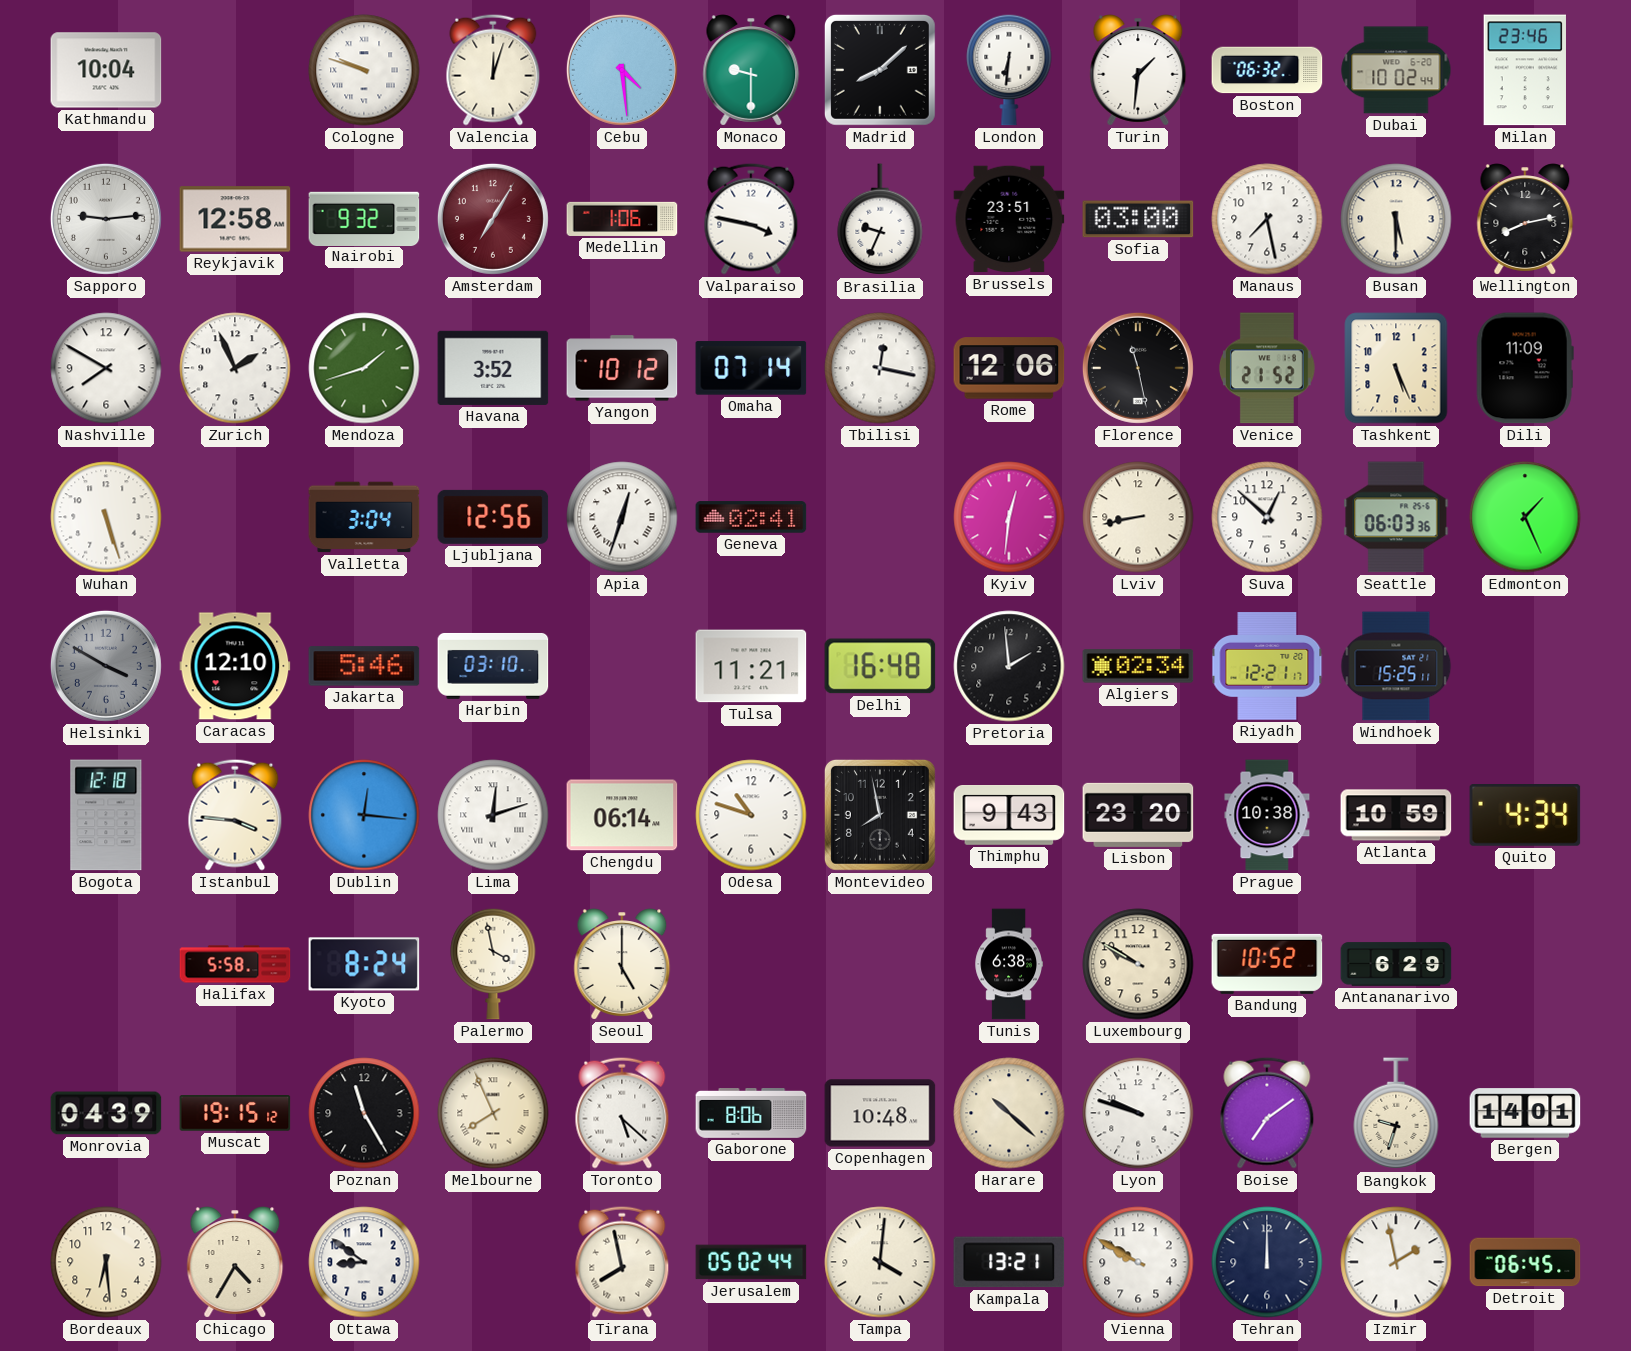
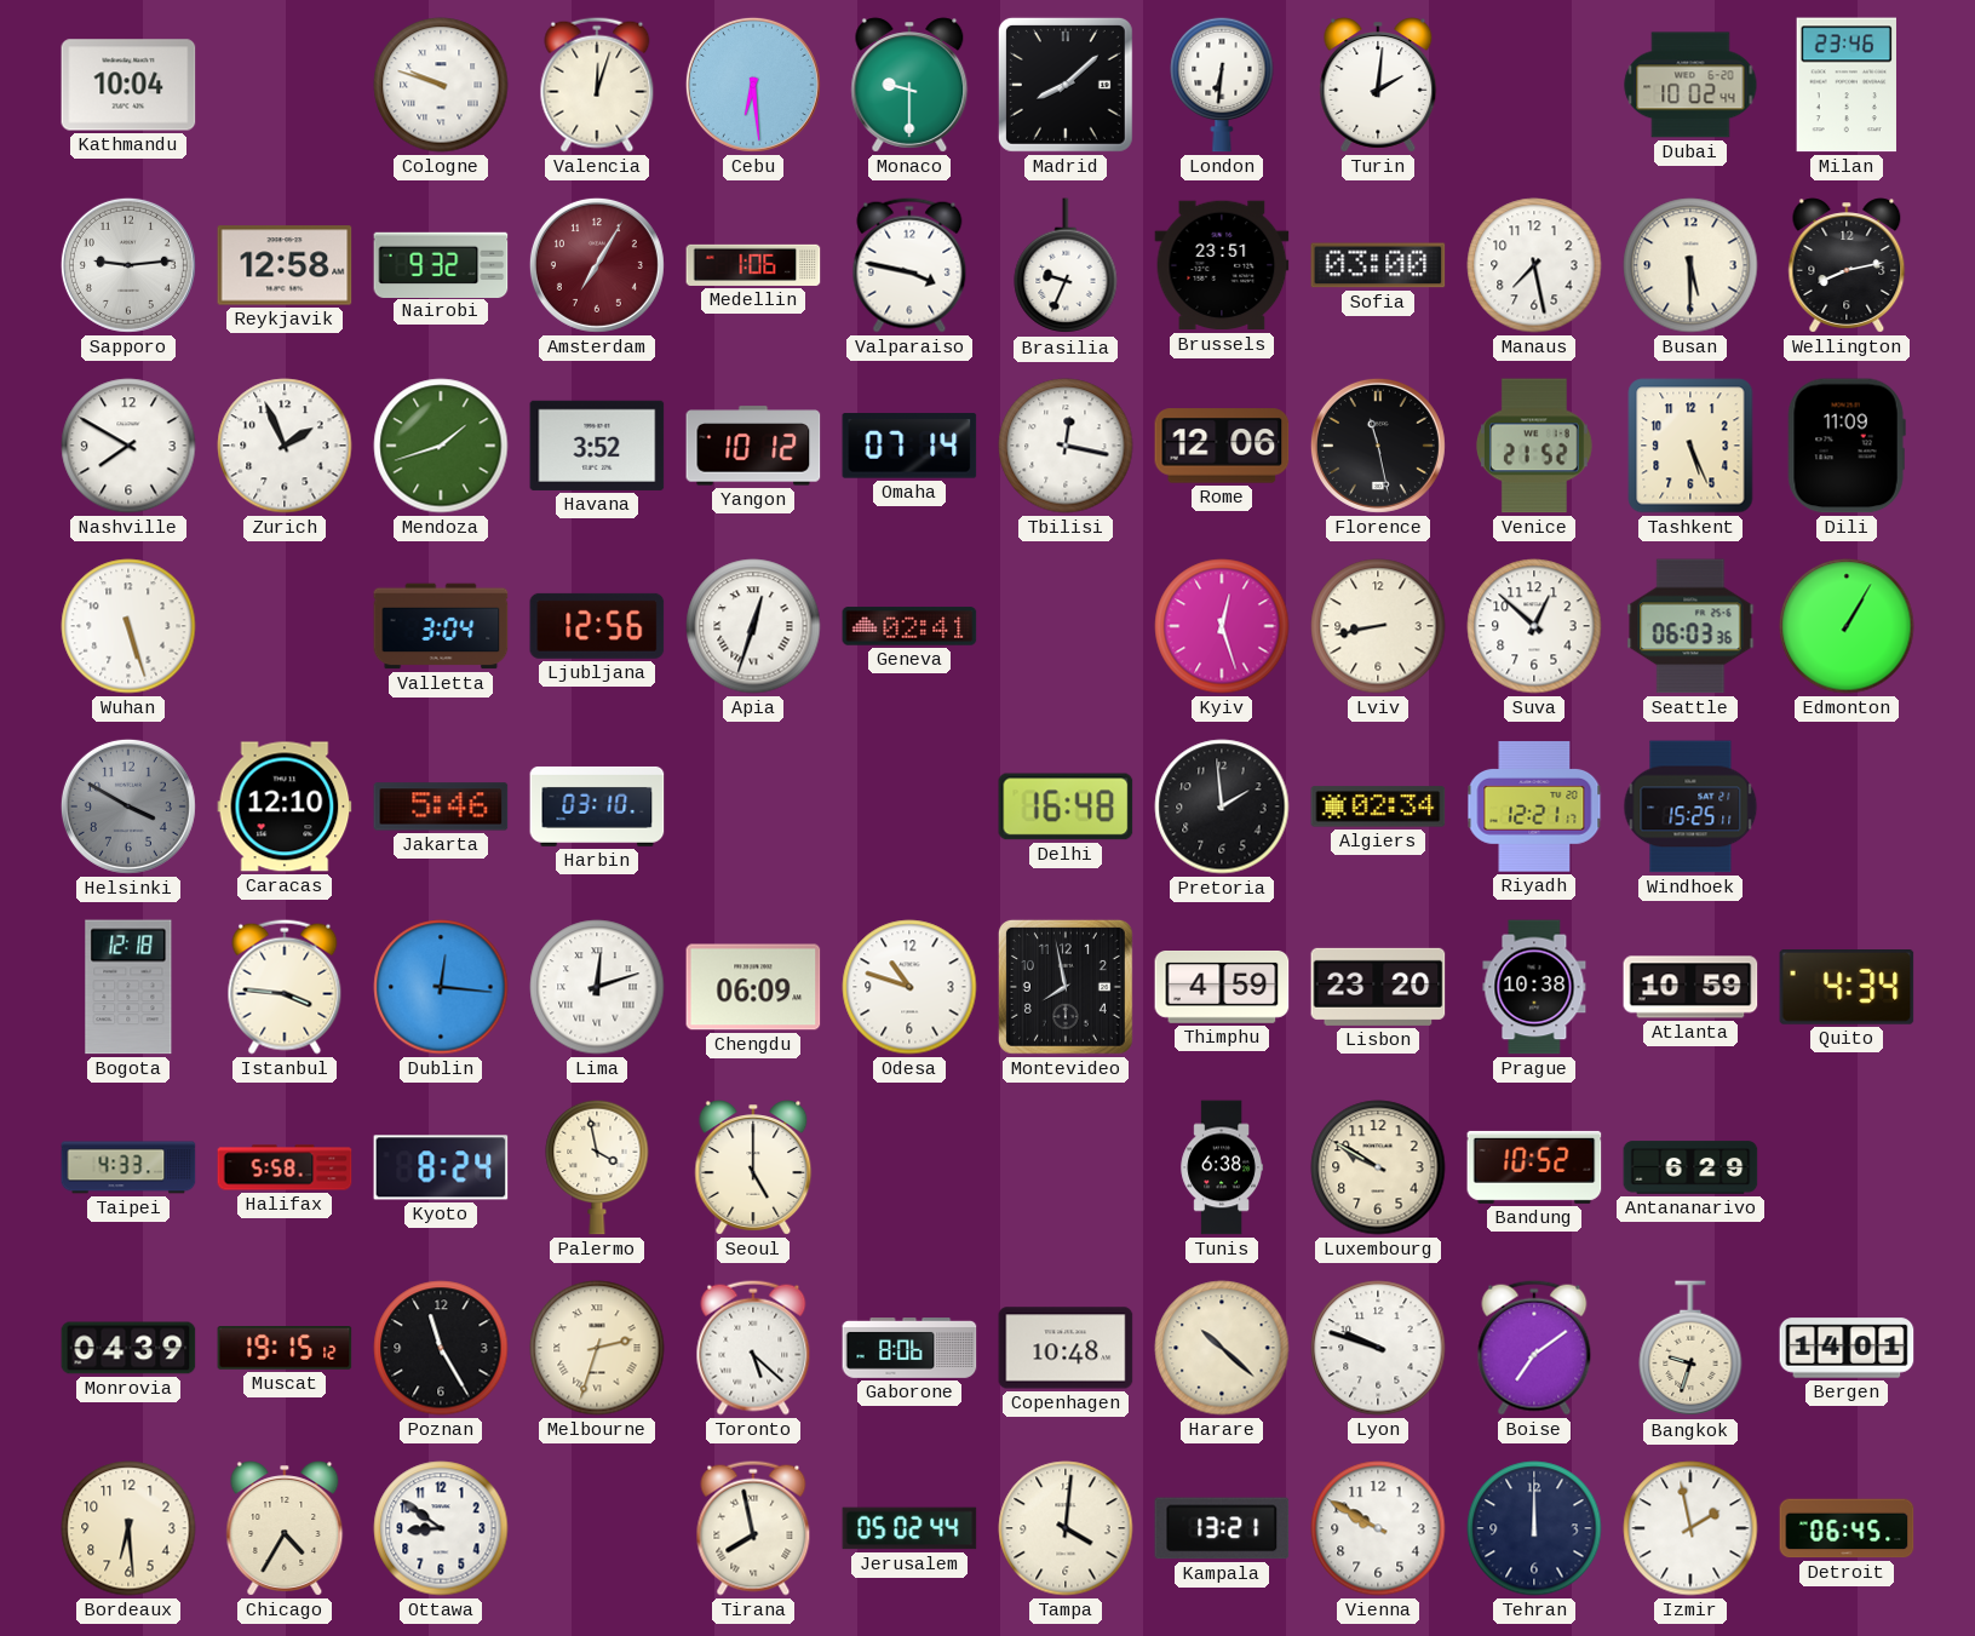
Cebu: 4:29 -> 6:29
Turin: 1:31 -> 2:01
Boston: 06:32 -> none
Kyiv: 12:31 -> 12:27
Edmonton: 1:26 -> 1:05
Tulsa: 11:21 -> none
Chengdu: 06:14 -> 06:09
Thimphu: 9:43 -> 4:59
Taipei: none -> 4:33
Melbourne: 7:56 -> 2:33
